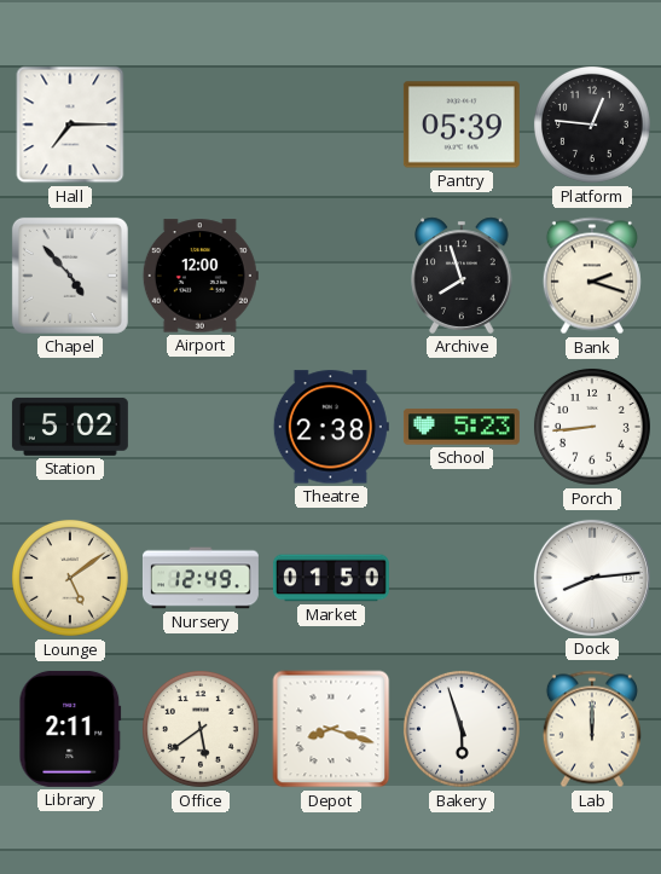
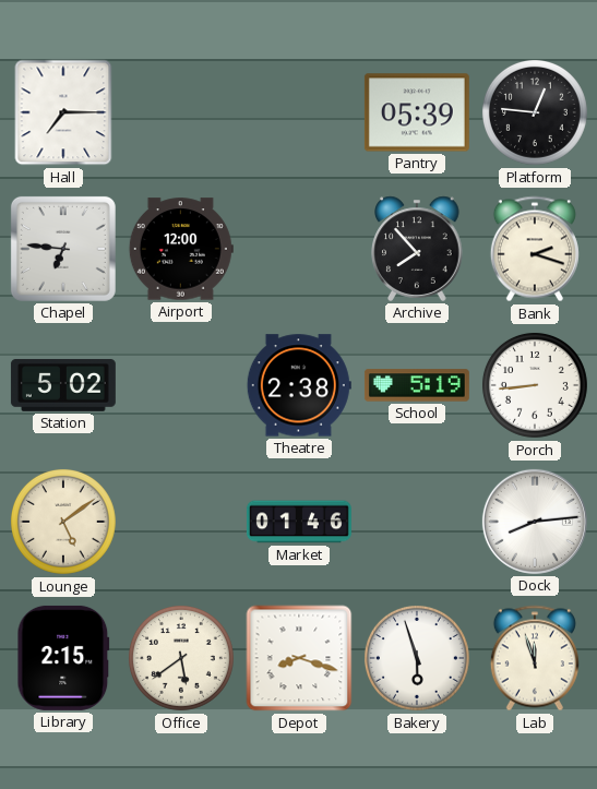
Chapel: 4:53 -> 6:46
Archive: 7:57 -> 7:53
School: 5:23 -> 5:19
Nursery: 12:49 -> none
Market: 01:50 -> 01:46
Library: 2:11 -> 2:15
Lab: 12:00 -> 11:57
